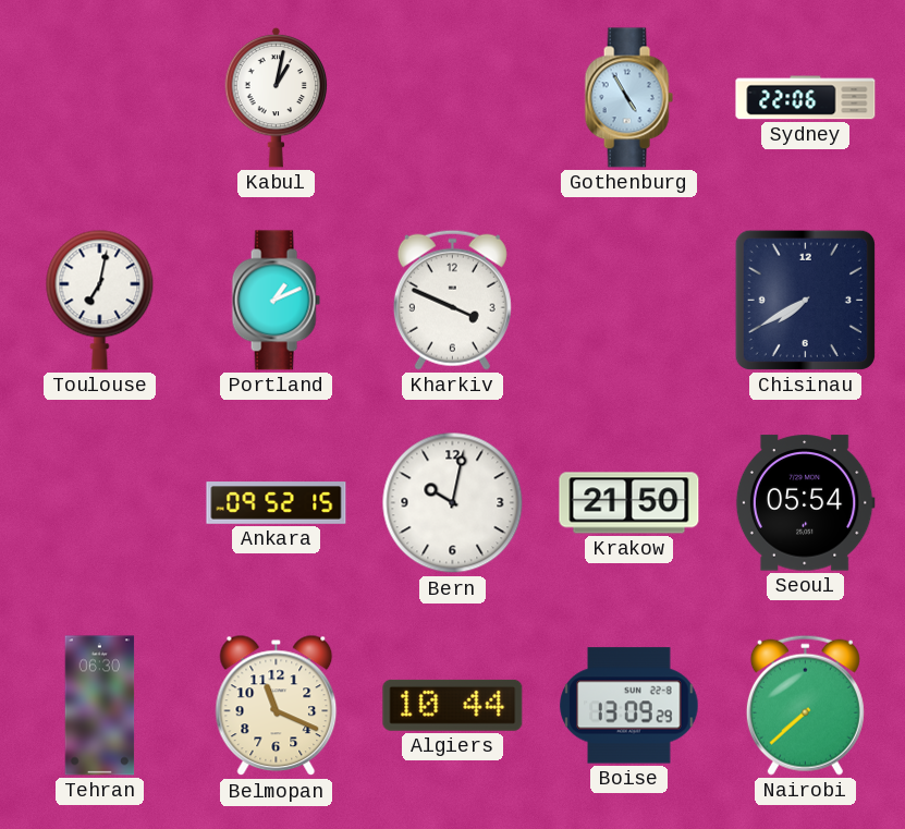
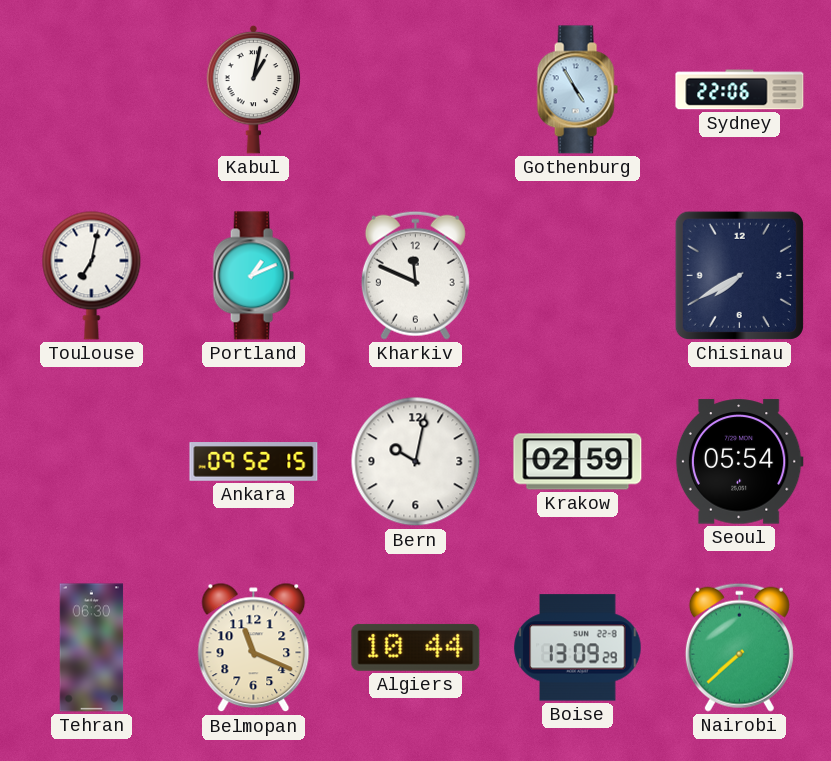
Kharkiv: 3:49 -> 11:49
Krakow: 21:50 -> 02:59
